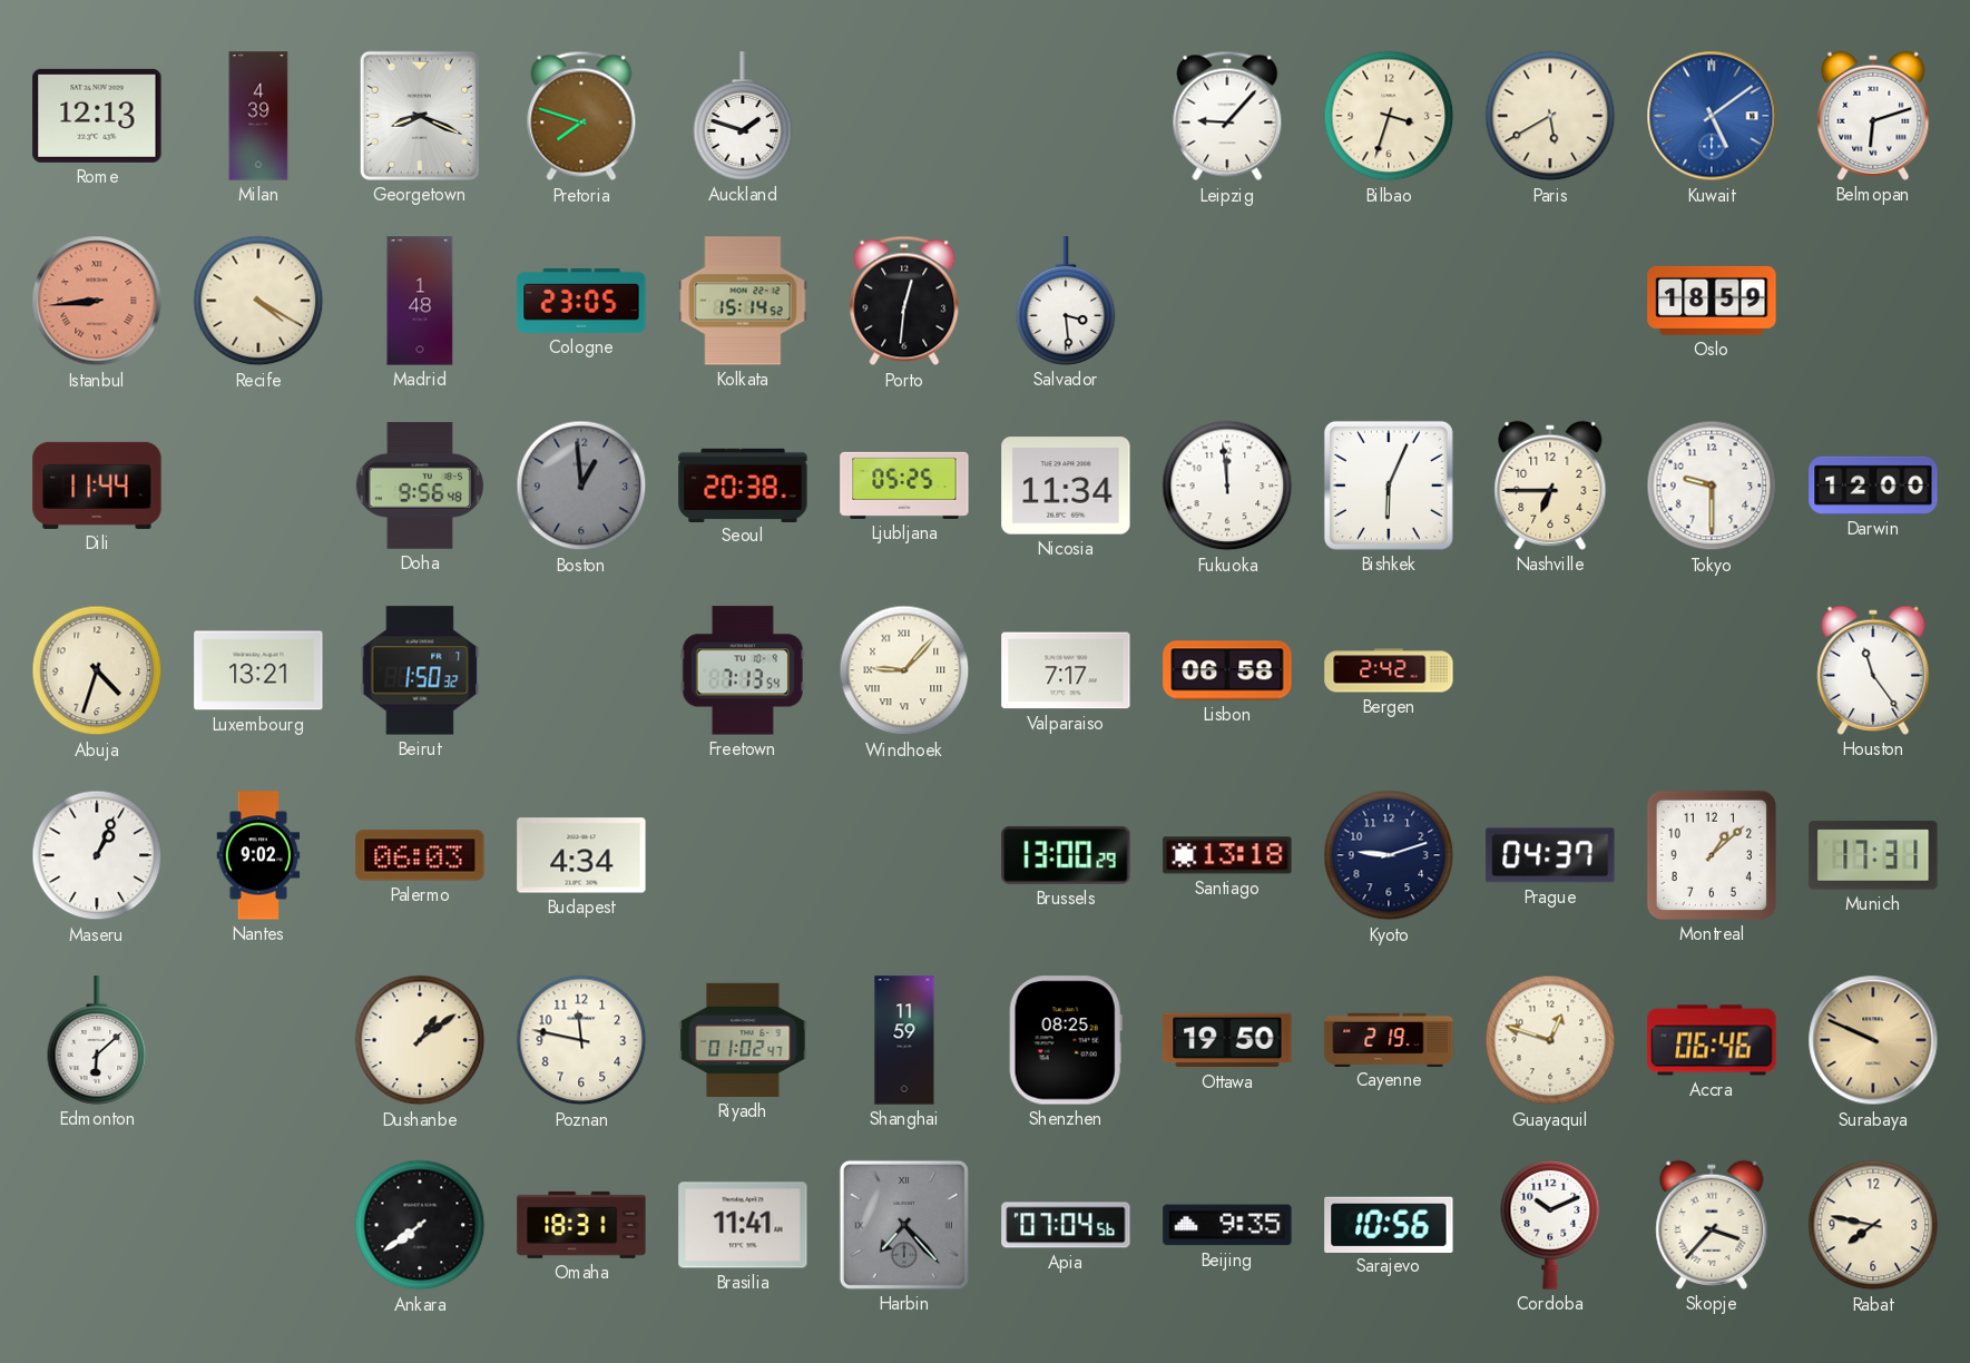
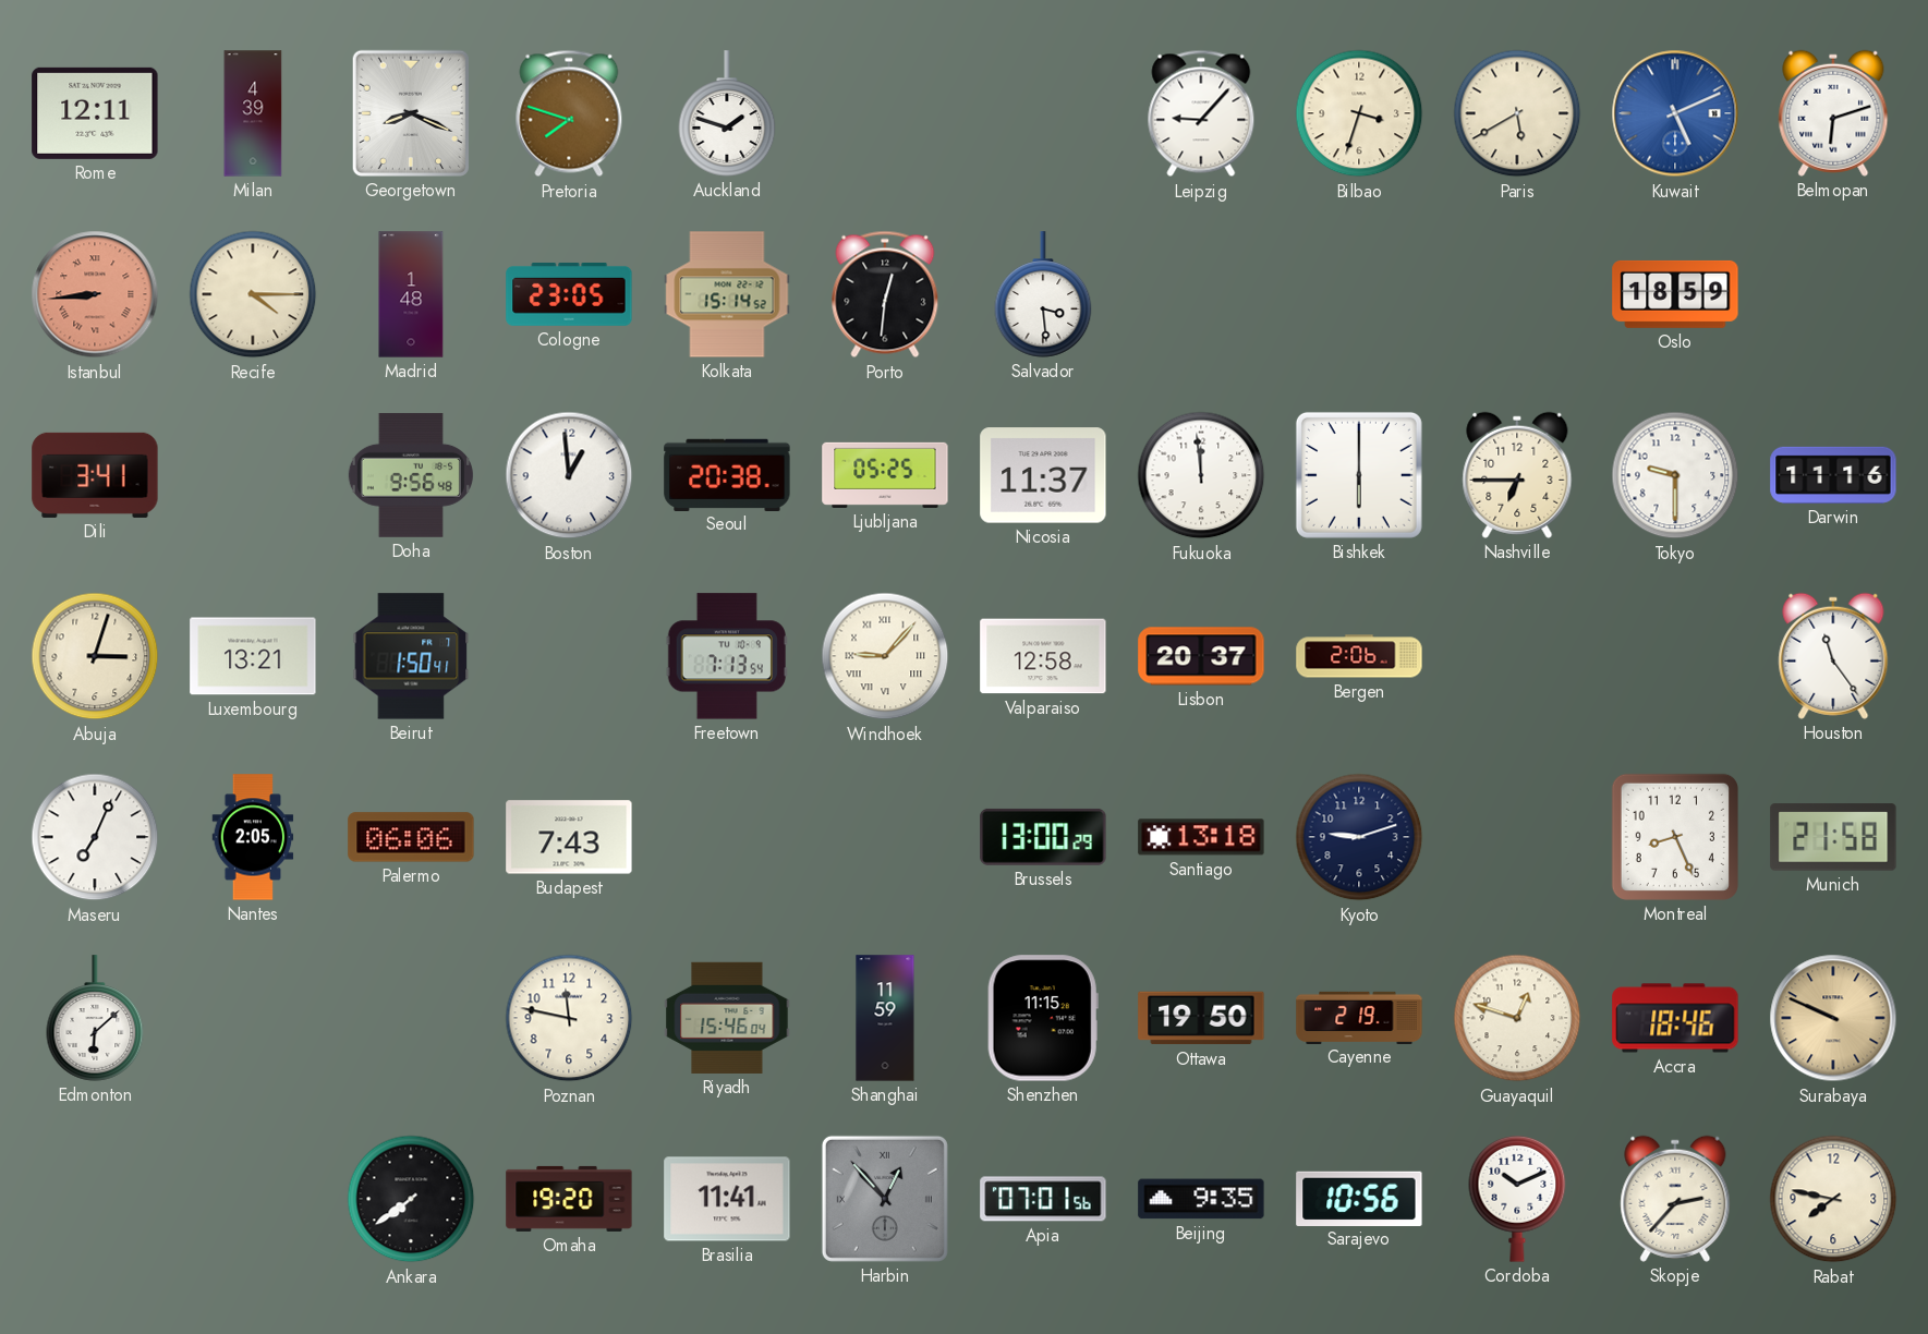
Rome: 12:13 -> 12:11
Kuwait: 5:09 -> 5:11
Recife: 4:20 -> 4:15
Dili: 11:44 -> 3:41
Boston dial: grey -> white
Nicosia: 11:34 -> 11:37
Bishkek: 6:04 -> 6:00
Darwin: 12:00 -> 11:16
Abuja: 4:33 -> 3:03
Beirut: 1:50:32 -> 1:50:41
Valparaiso: 7:17 -> 12:58
Lisbon: 06:58 -> 20:37
Bergen: 2:42 -> 2:06
Maseru: 1:04 -> 7:04
Nantes: 9:02 -> 2:05
Palermo: 06:03 -> 06:06
Budapest: 4:34 -> 7:43
Prague: 04:37 -> none
Montreal: 1:08 -> 8:26
Munich: 17:31 -> 21:58
Dushanbe: 1:09 -> none
Riyadh: 01:02 -> 15:46
Shenzhen: 08:25 -> 11:15
Accra: 06:46 -> 18:46
Omaha: 18:31 -> 19:20
Harbin: 7:23 -> 12:53
Apia: 07:04 -> 07:01
Skopje: 3:37 -> 2:37
